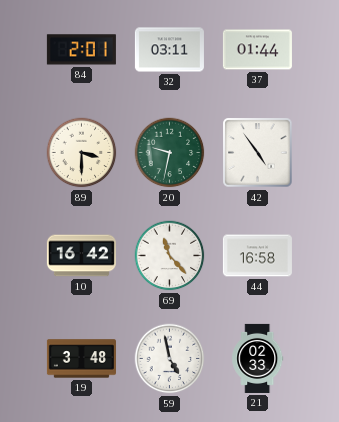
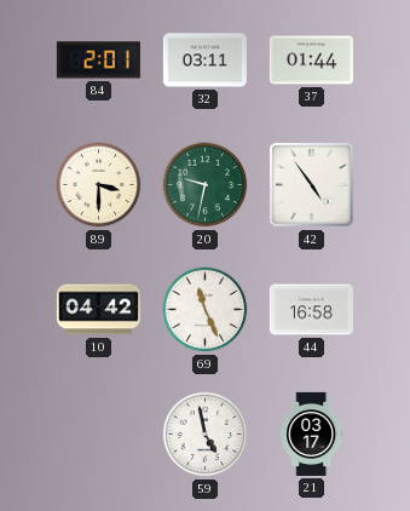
10: 16:42 -> 04:42
69: 11:23 -> 11:26
19: 3:48 -> none
21: 02:33 -> 03:17
